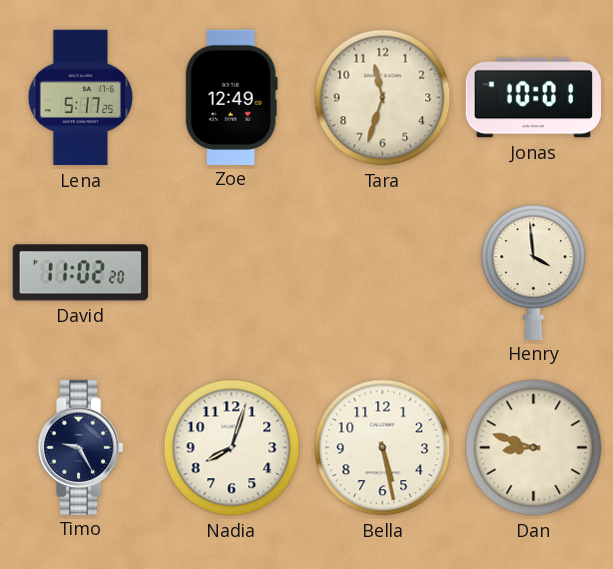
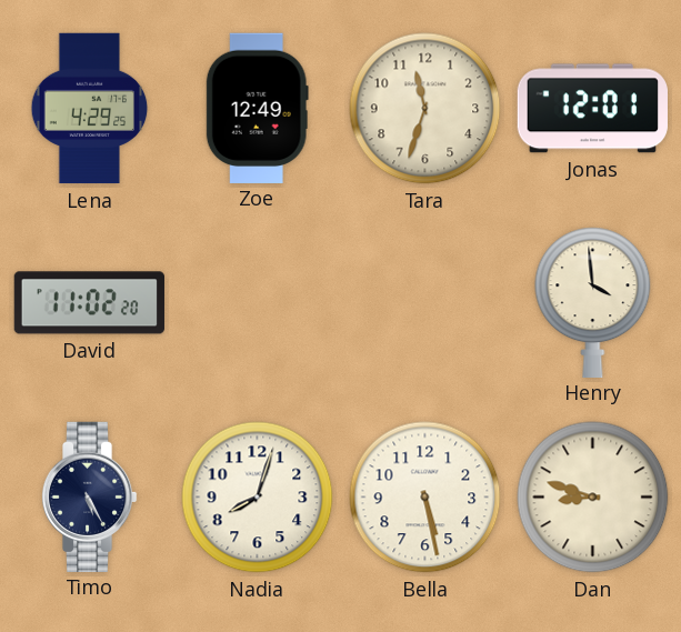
Lena: 5:17 -> 4:29
Jonas: 10:01 -> 12:01
Timo: 9:25 -> 5:25
